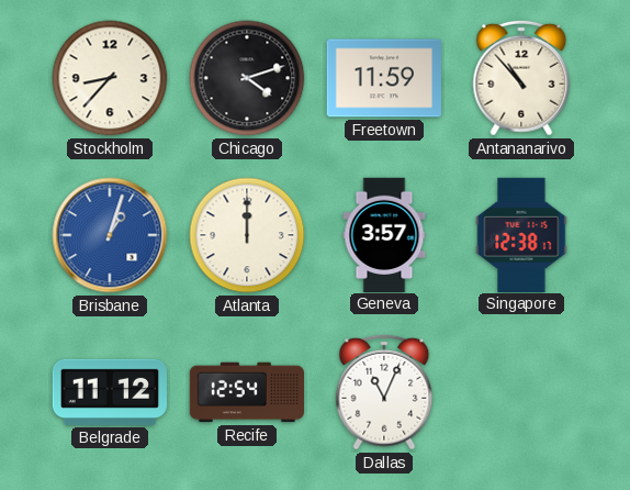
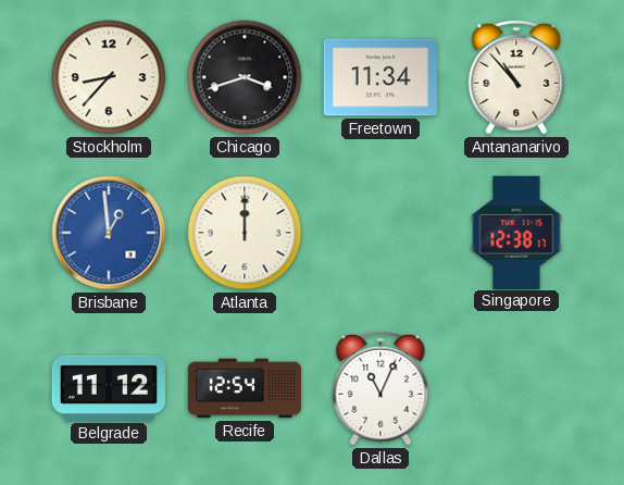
Chicago: 4:12 -> 3:42
Freetown: 11:59 -> 11:34
Brisbane: 1:03 -> 12:59
Geneva: 3:57 -> none
